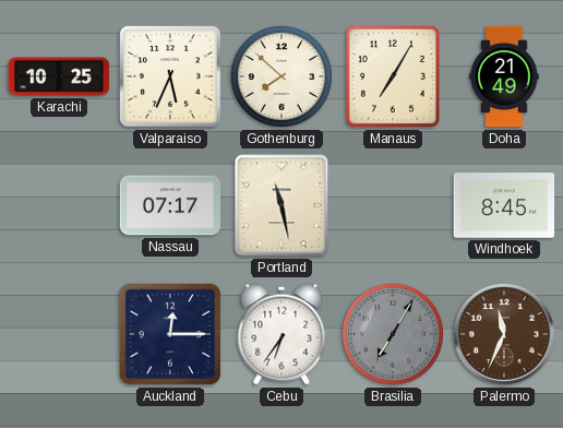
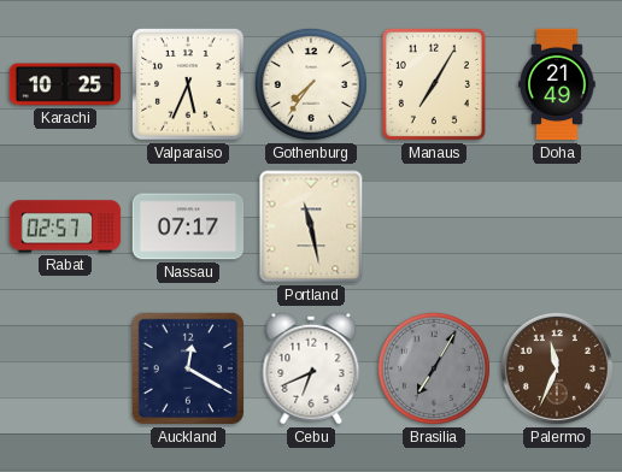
Gothenburg: 7:52 -> 7:36
Rabat: none -> 02:57
Windhoek: 8:45 -> none
Auckland: 12:15 -> 12:20
Cebu: 6:36 -> 6:41
